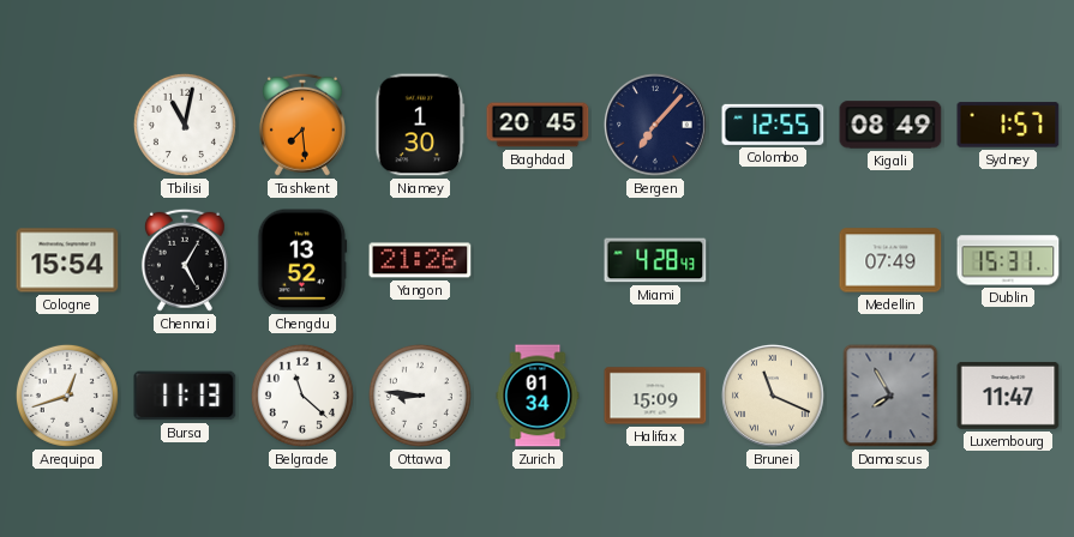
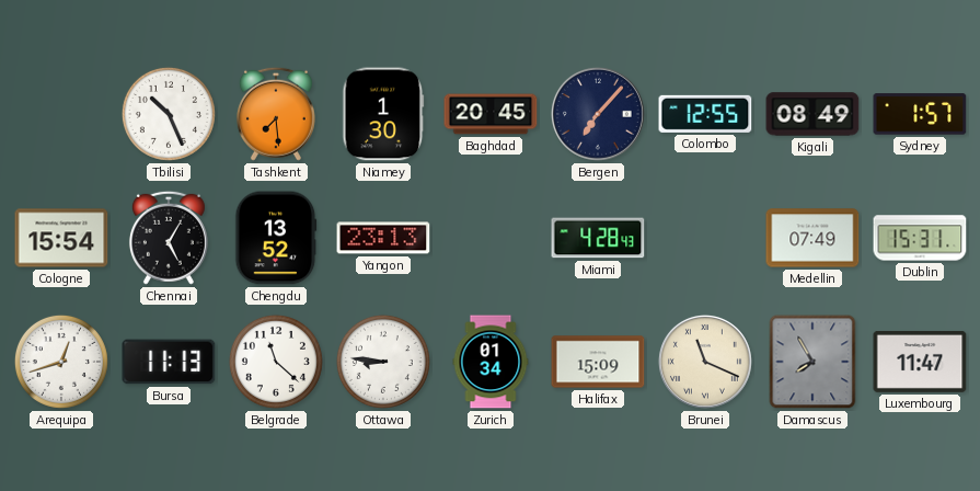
Tbilisi: 11:02 -> 10:26
Yangon: 21:26 -> 23:13
